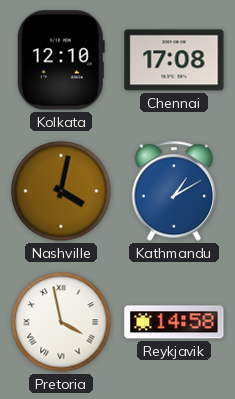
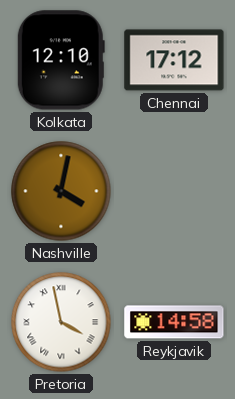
Chennai: 17:08 -> 17:12
Kathmandu: 1:10 -> none
